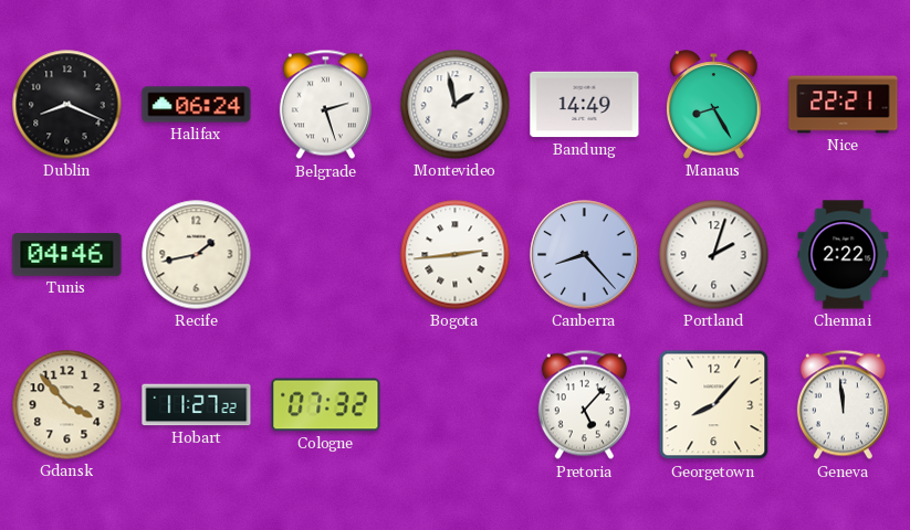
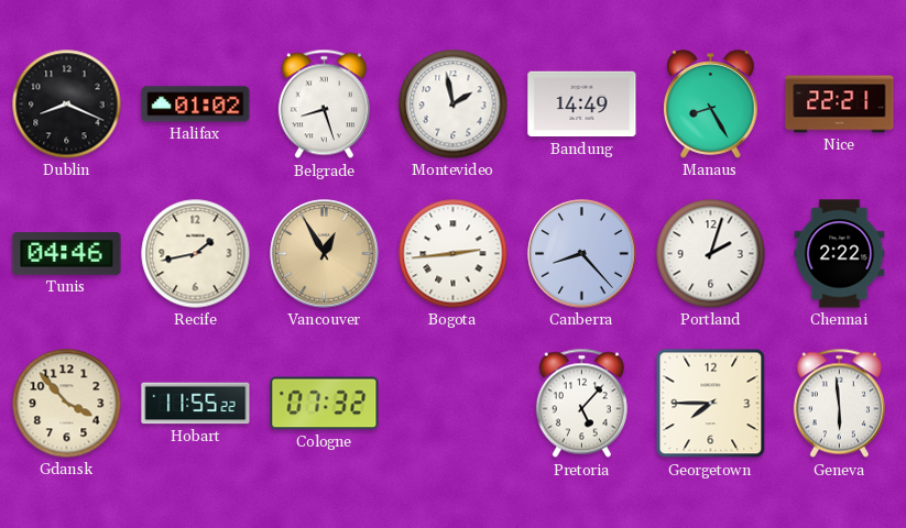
Halifax: 06:24 -> 01:02
Belgrade: 2:27 -> 8:27
Vancouver: none -> 12:55
Hobart: 11:27 -> 11:55
Georgetown: 8:07 -> 7:45
Geneva: 11:59 -> 5:59
